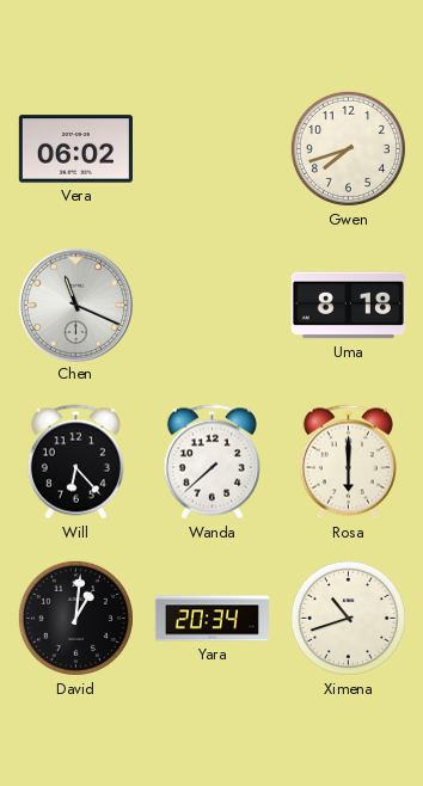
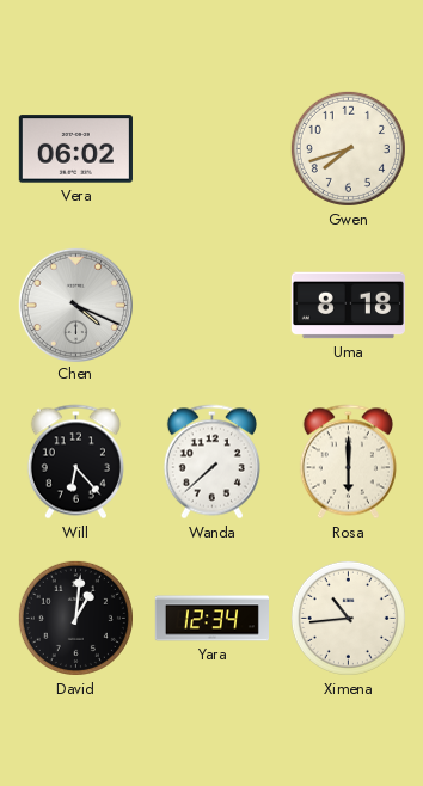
Chen: 11:19 -> 4:19
Yara: 20:34 -> 12:34
Ximena: 10:42 -> 10:44
